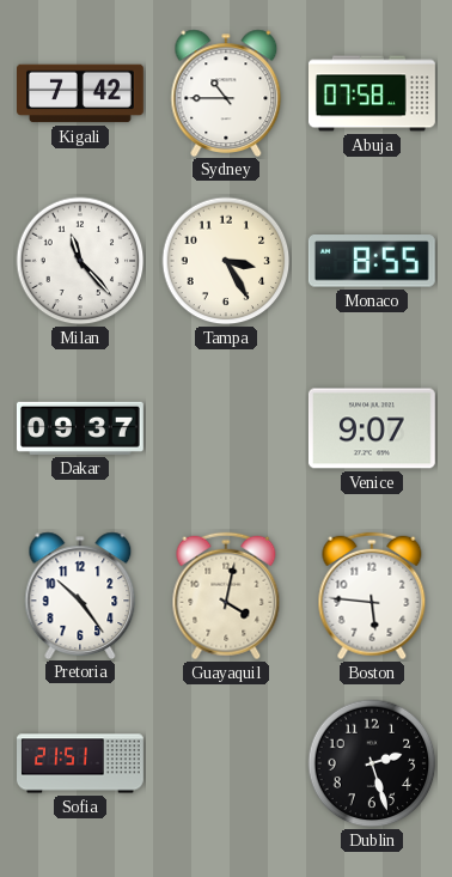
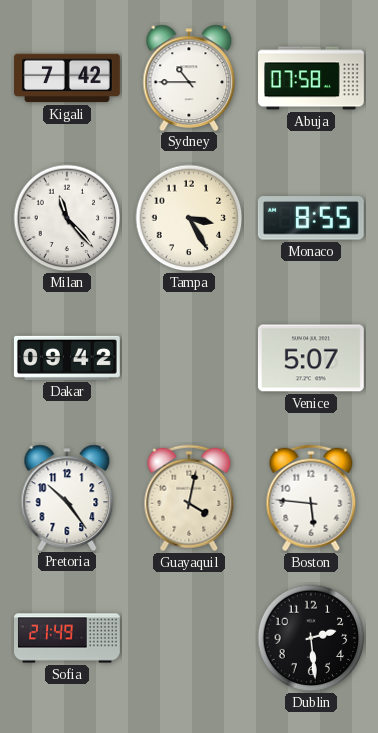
Dakar: 09:37 -> 09:42
Venice: 9:07 -> 5:07
Sofia: 21:51 -> 21:49
Dublin: 2:27 -> 2:29
